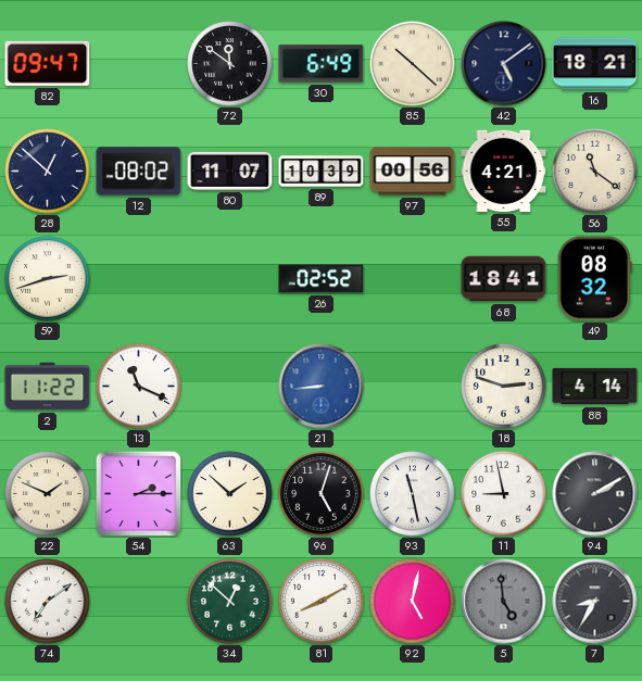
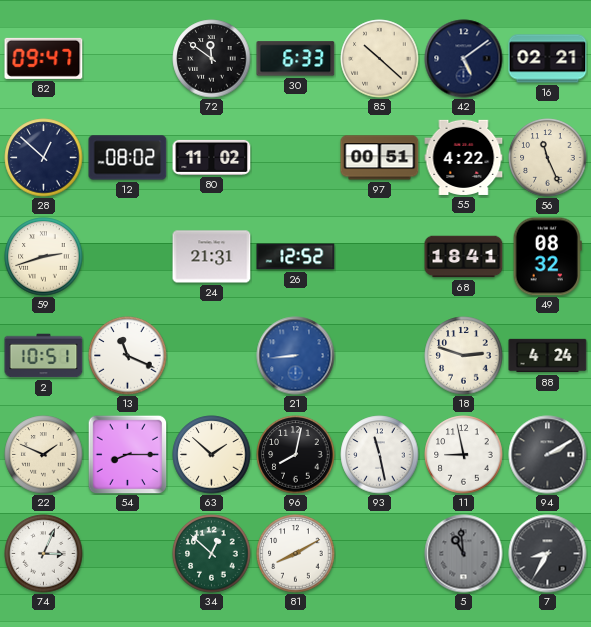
30: 6:49 -> 6:33
16: 18:21 -> 02:21
80: 11:07 -> 11:02
89: 10:39 -> none
97: 00:56 -> 00:51
55: 4:21 -> 4:22
56: 11:21 -> 11:26
24: none -> 21:31
26: 02:52 -> 12:52
2: 11:22 -> 10:51
88: 4:14 -> 4:24
54: 2:15 -> 8:15
96: 5:03 -> 8:02
74: 7:09 -> 3:04
92: 5:02 -> none
5: 4:59 -> 10:59
